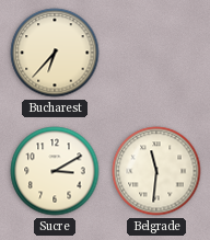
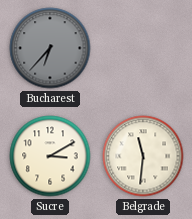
Bucharest dial: cream -> grey
